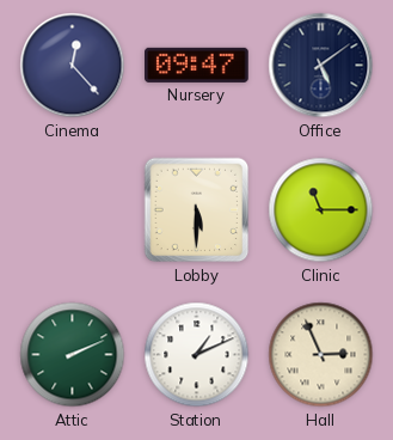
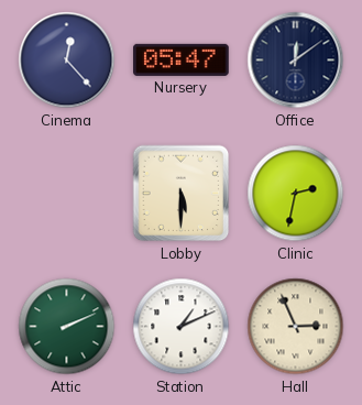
Nursery: 09:47 -> 05:47
Office: 5:09 -> 12:09
Clinic: 11:15 -> 2:32
